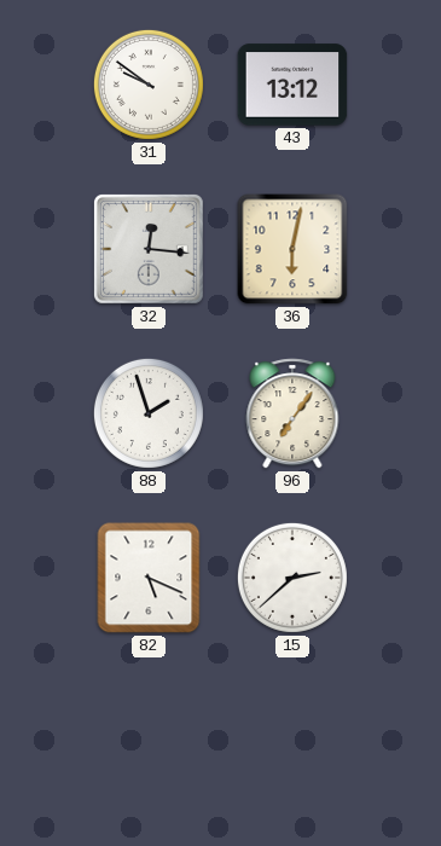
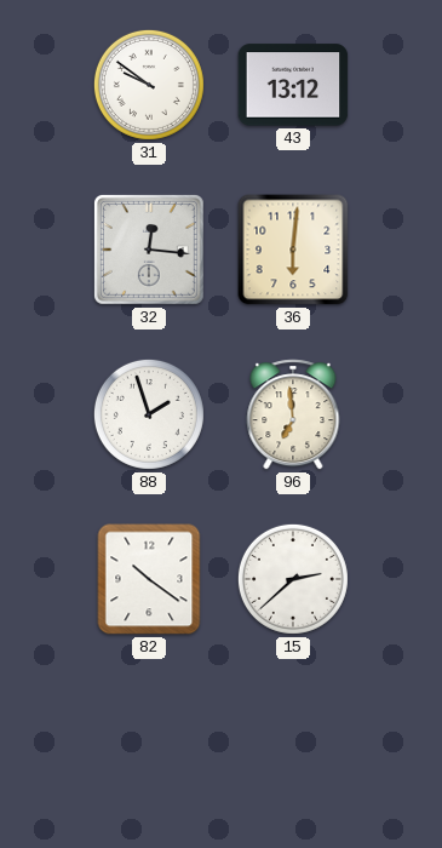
36: 6:02 -> 6:01
96: 7:06 -> 6:59
82: 5:19 -> 10:21
